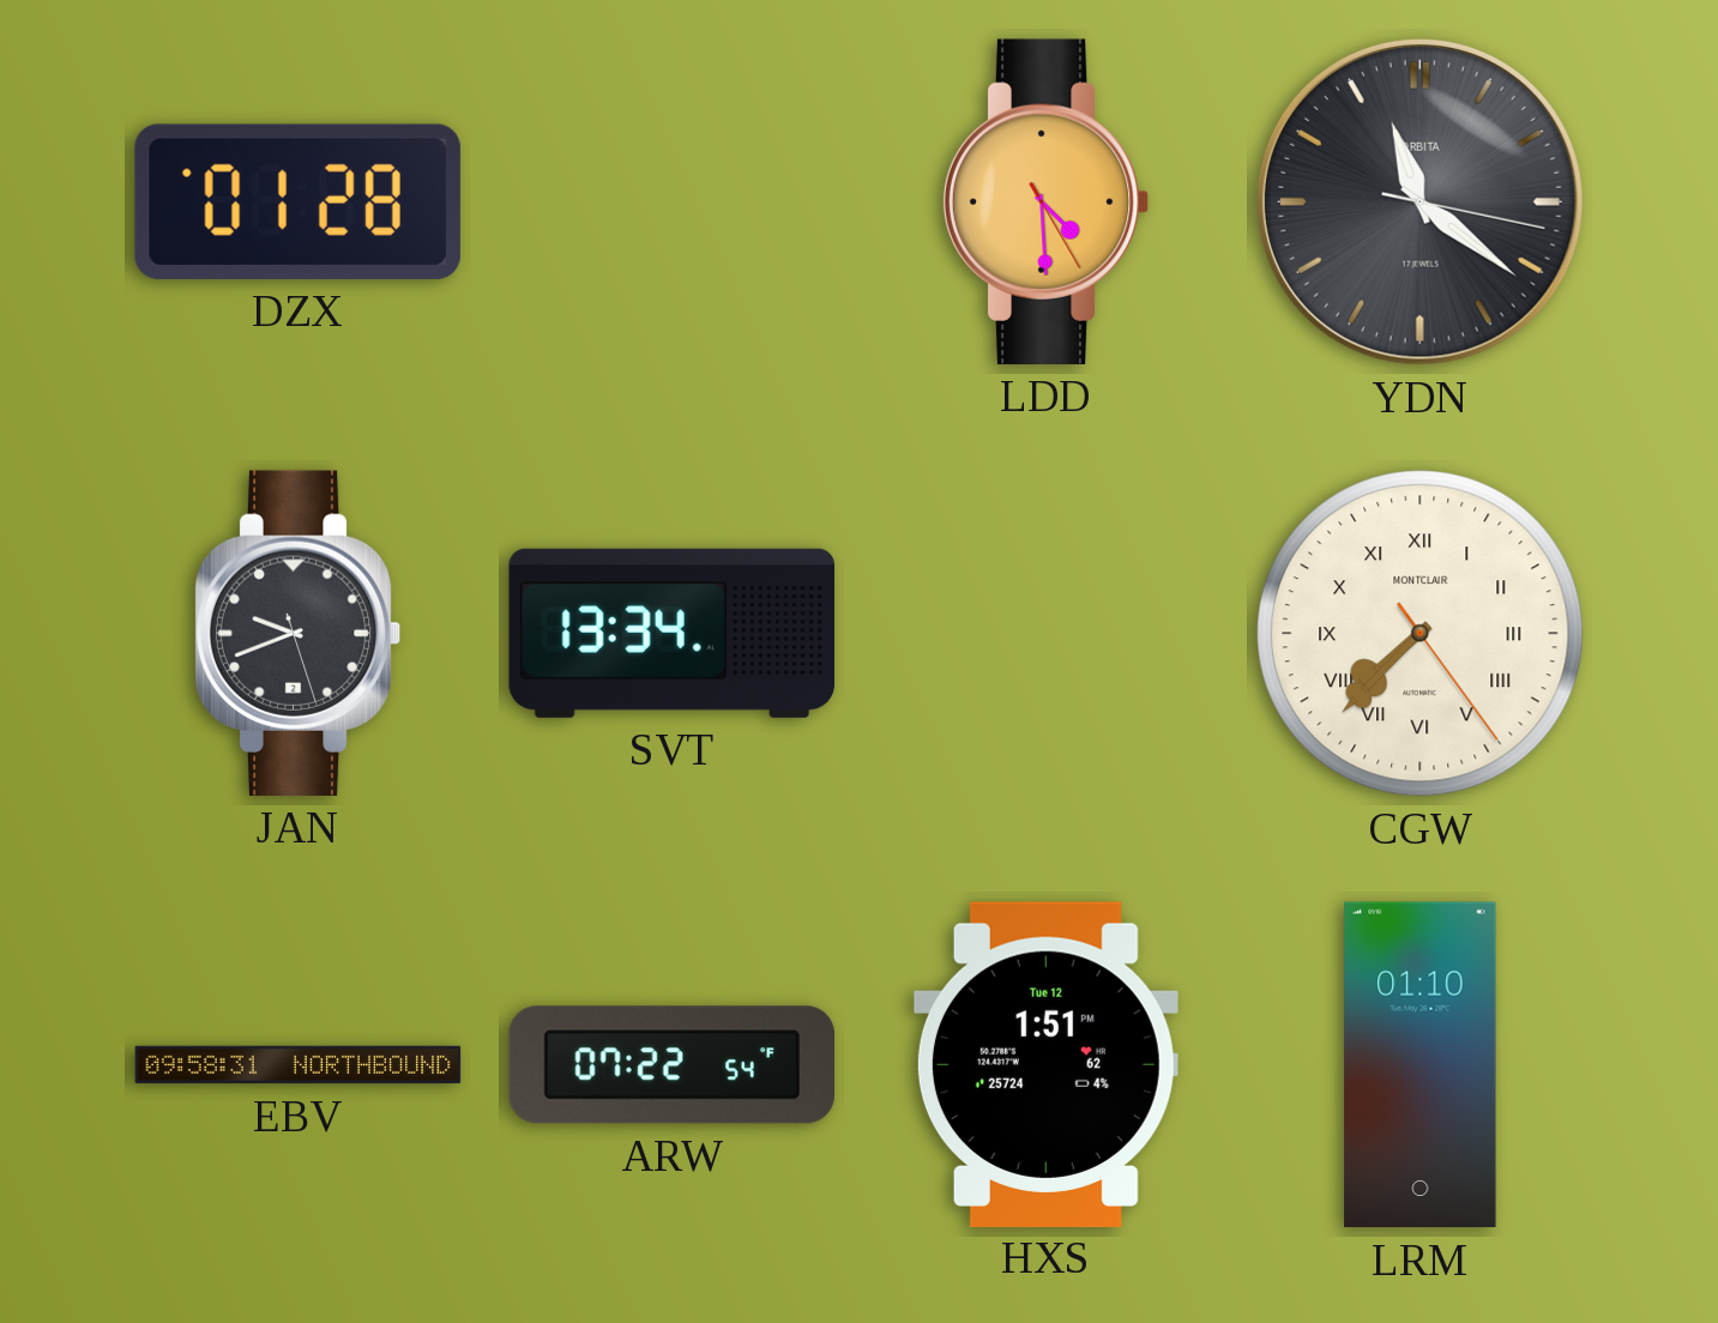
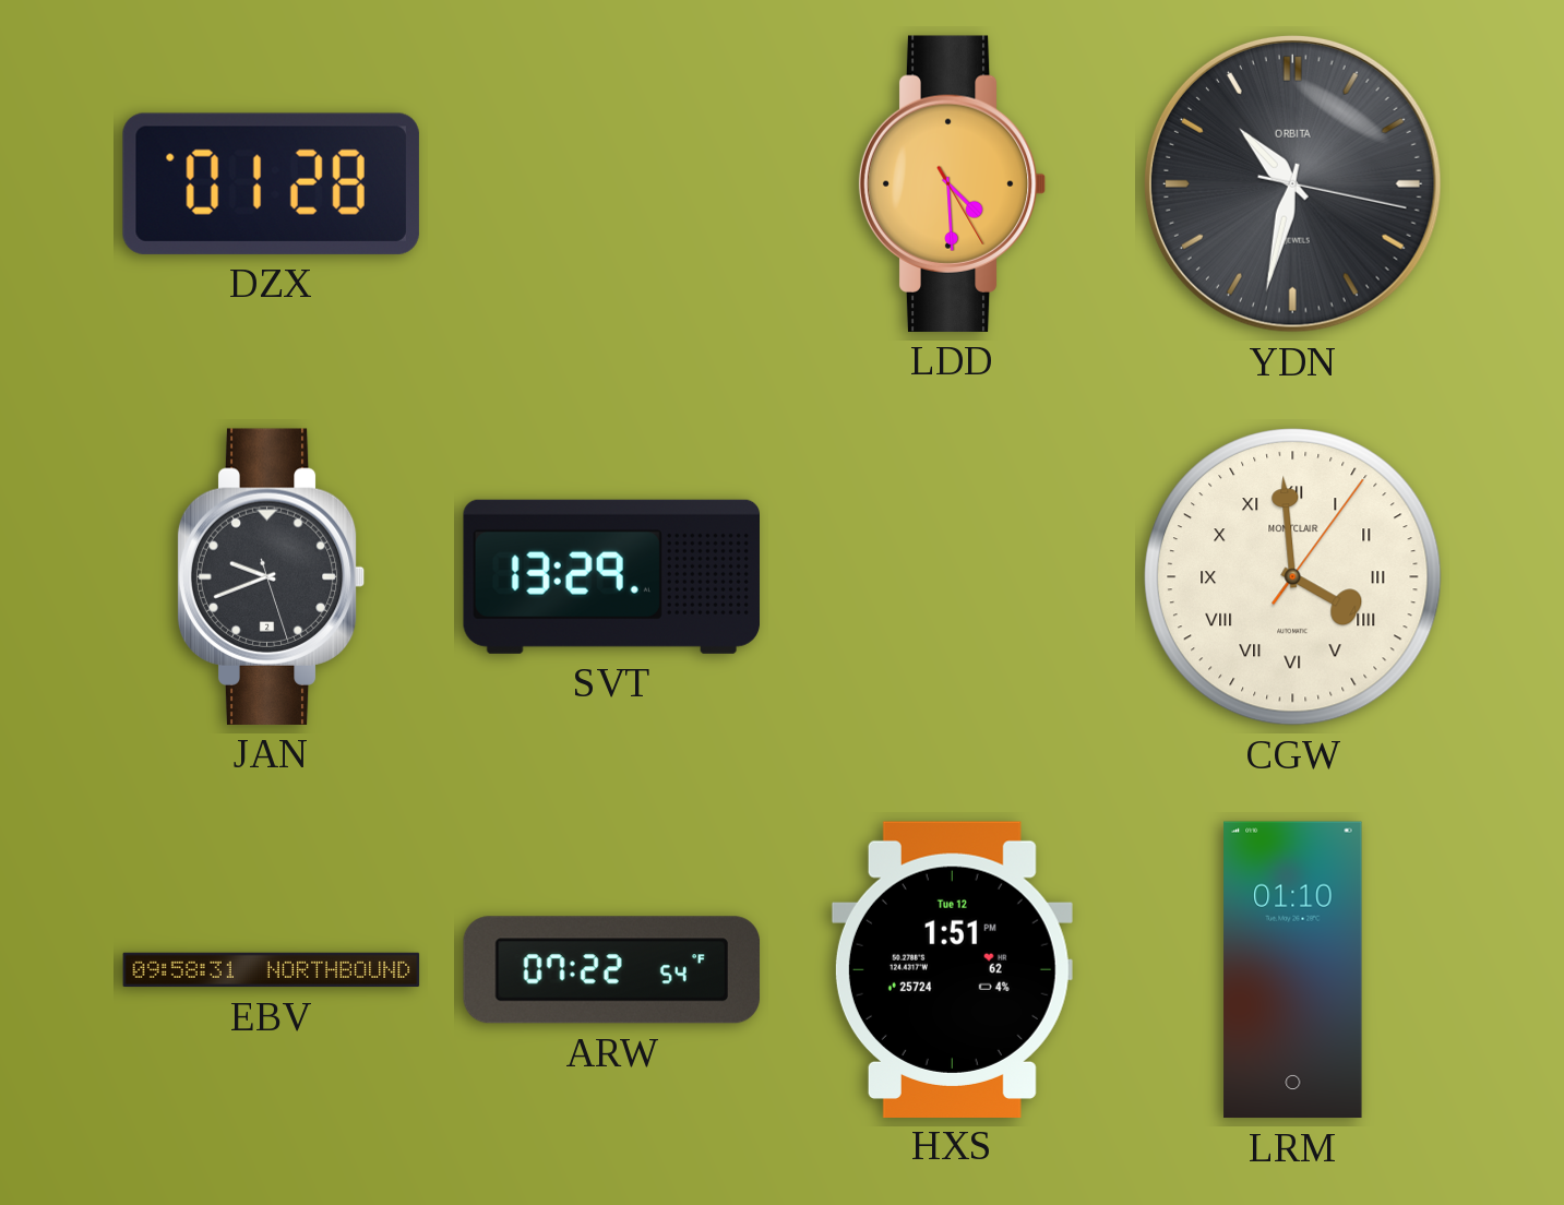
YDN: 11:21 -> 10:32
SVT: 13:34 -> 13:29
CGW: 7:37 -> 3:59
